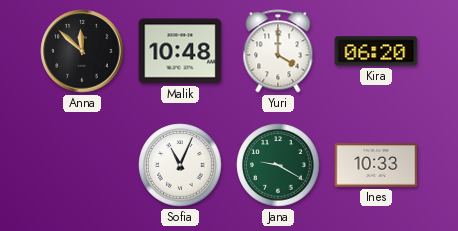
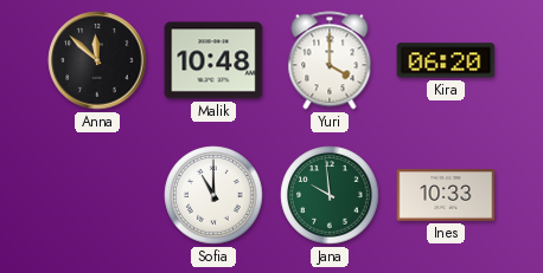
Sofia: 11:04 -> 11:00
Jana: 9:20 -> 9:59
